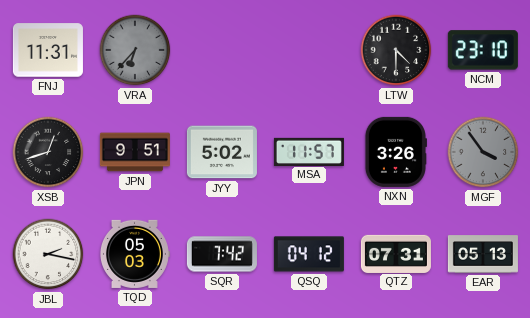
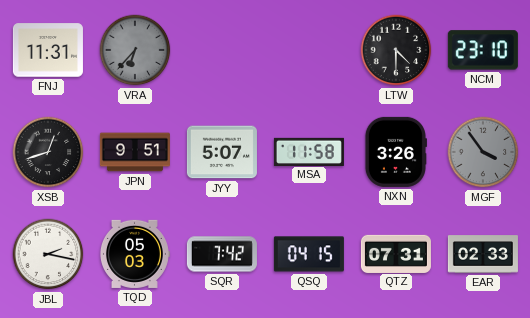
JYY: 5:02 -> 5:07
MSA: 11:57 -> 11:58
QSQ: 04:12 -> 04:15
EAR: 05:13 -> 02:33
